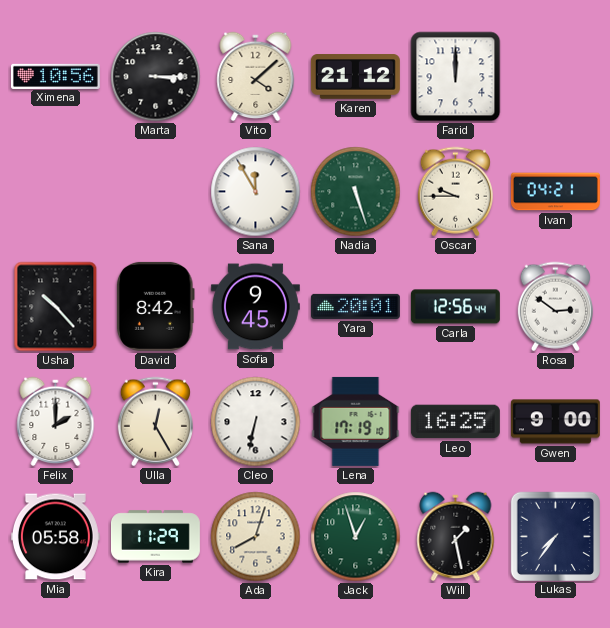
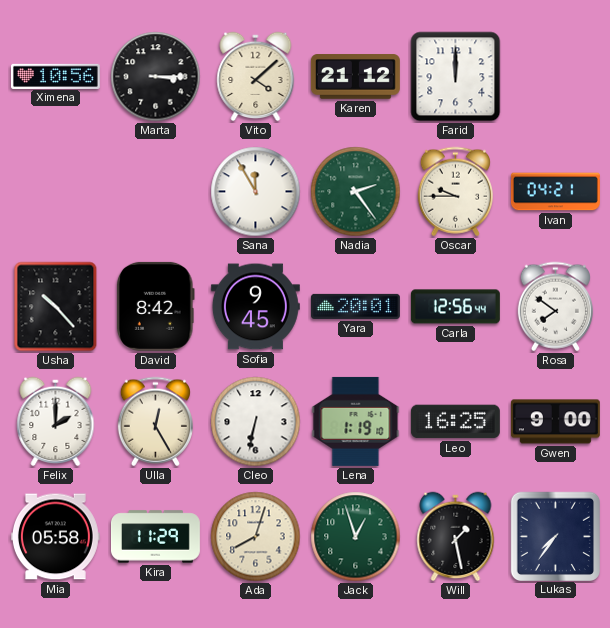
Nadia: 5:27 -> 2:24
Rosa: 2:51 -> 7:51
Lena: 17:19 -> 1:19
